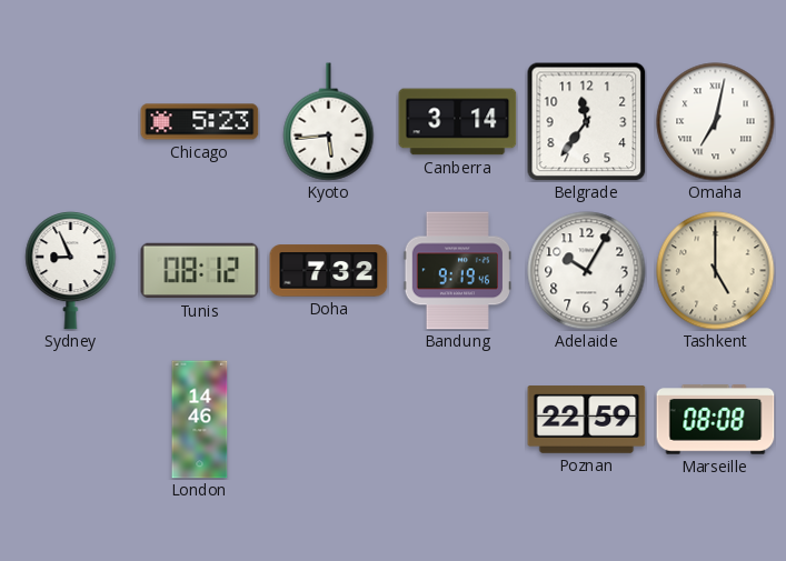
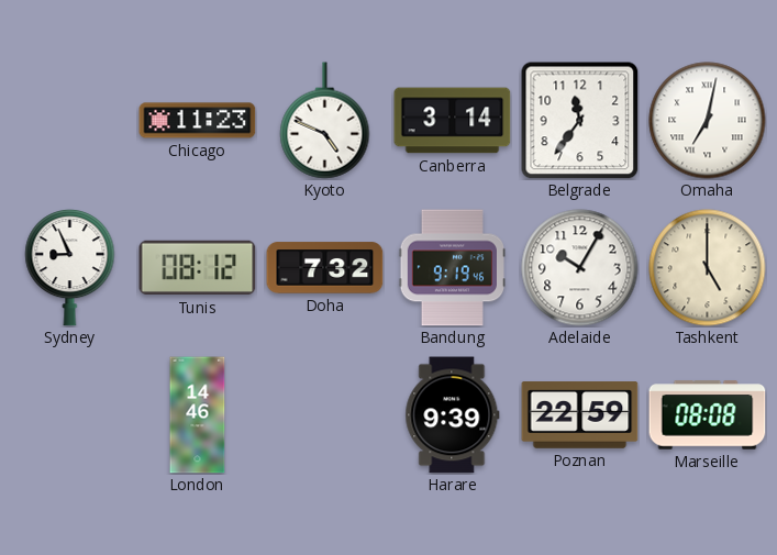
Chicago: 5:23 -> 11:23
Kyoto: 5:44 -> 4:49
Harare: none -> 9:39
